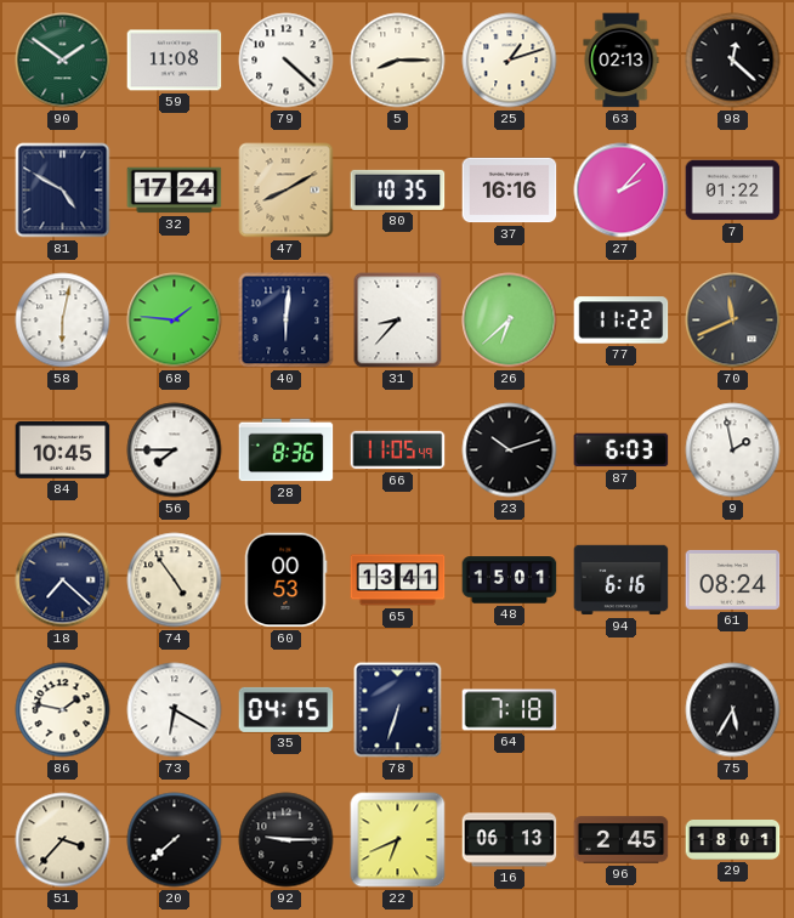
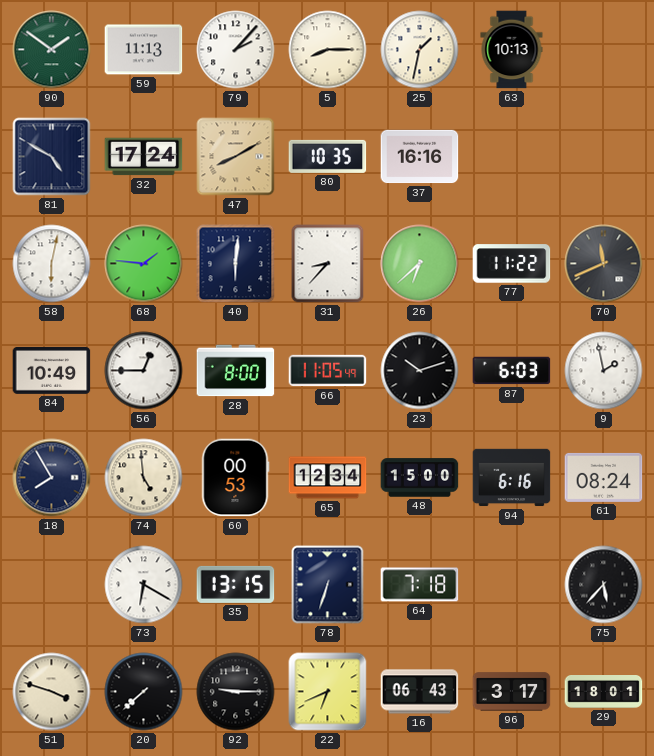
59: 11:08 -> 11:13
79: 4:22 -> 2:07
25: 1:12 -> 1:32
63: 02:13 -> 10:13
98: 12:22 -> none
27: 2:07 -> none
7: 01:22 -> none
84: 10:45 -> 10:49
56: 7:45 -> 12:45
28: 8:36 -> 8:00
18: 7:22 -> 7:55
74: 4:54 -> 4:59
65: 13:41 -> 12:34
48: 15:01 -> 15:00
86: 1:47 -> none
35: 04:15 -> 13:15
75: 5:35 -> 5:37
51: 3:37 -> 3:48
16: 06:13 -> 06:43
96: 2:45 -> 3:17
